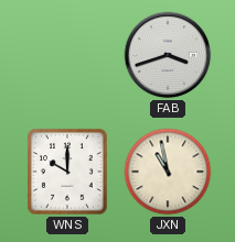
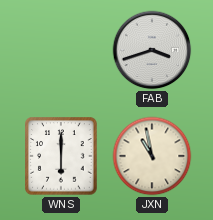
WNS: 10:00 -> 6:00
